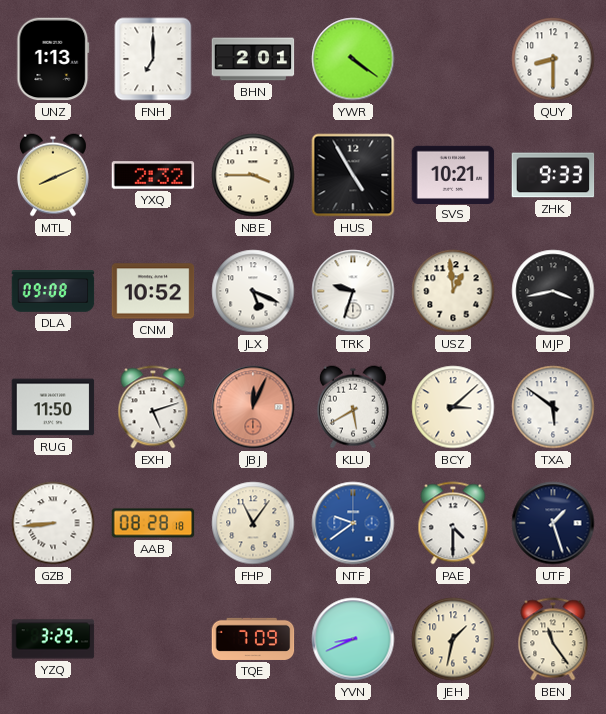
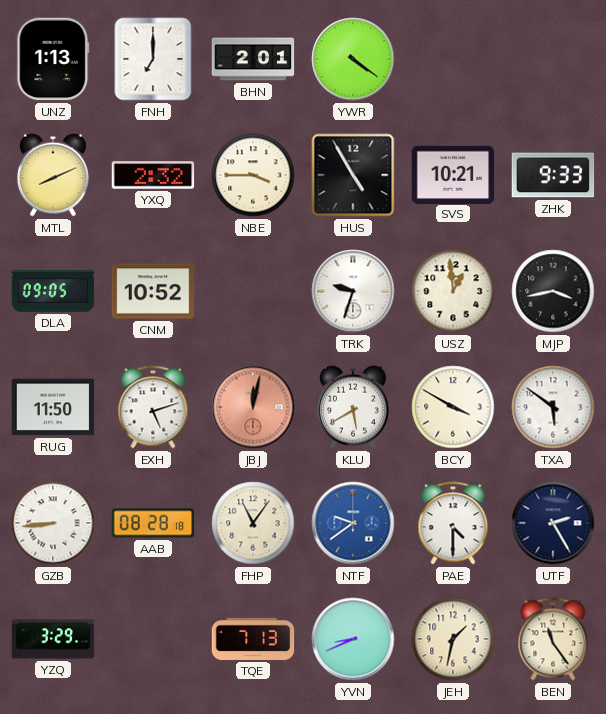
QUY: 8:30 -> none
DLA: 09:08 -> 09:05
JLX: 5:19 -> none
JBJ: 12:04 -> 12:02
BCY: 3:08 -> 3:50
UTF: 1:27 -> 2:25
TQE: 7:09 -> 7:13
